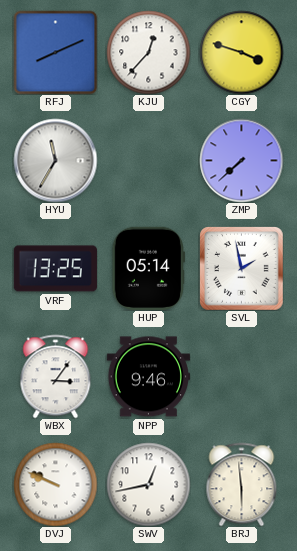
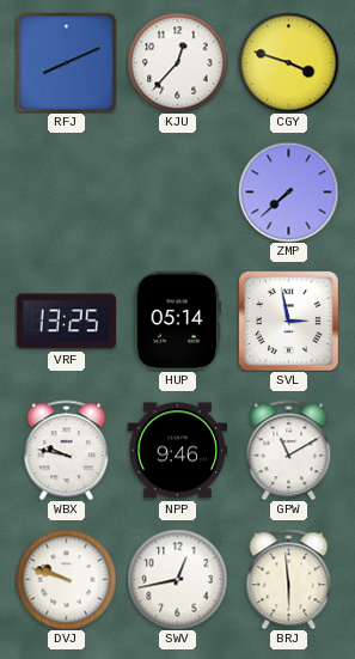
HYU: 11:35 -> none
SVL: 1:58 -> 2:58
WBX: 3:06 -> 9:47
GPW: none -> 11:10
DVJ: 9:49 -> 9:48
